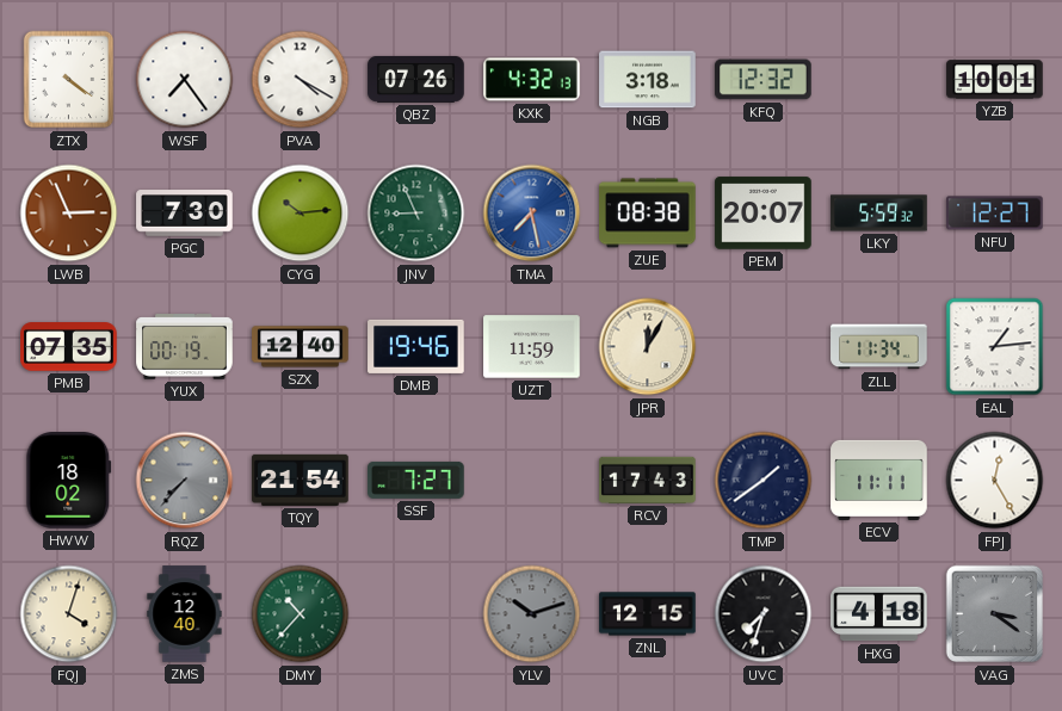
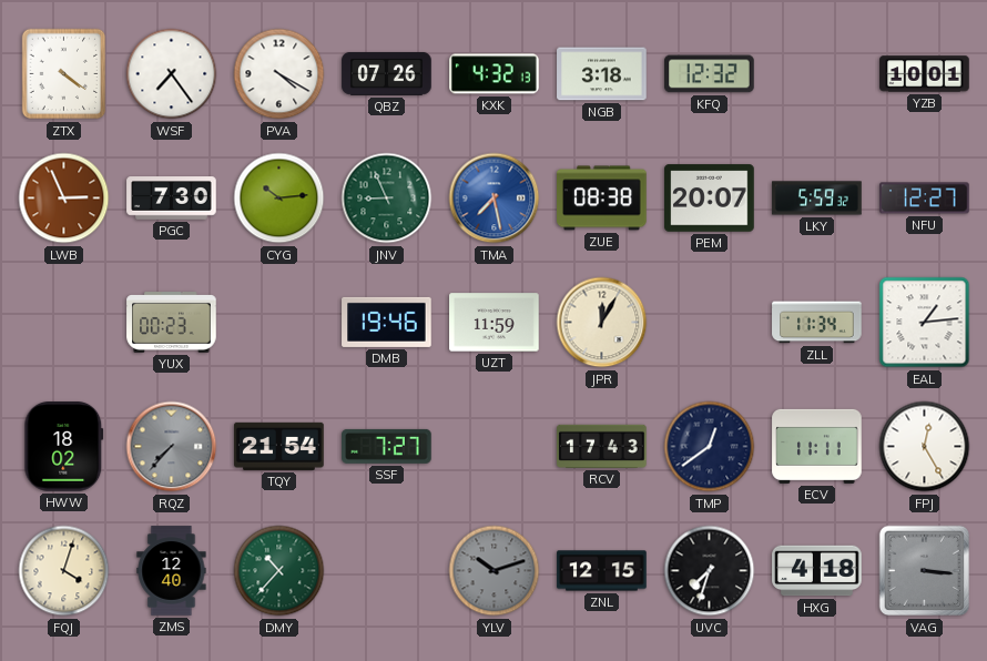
PMB: 07:35 -> none
YUX: 00:19 -> 00:23
SZX: 12:40 -> none
TMP: 1:39 -> 12:39
VAG: 3:21 -> 3:16
